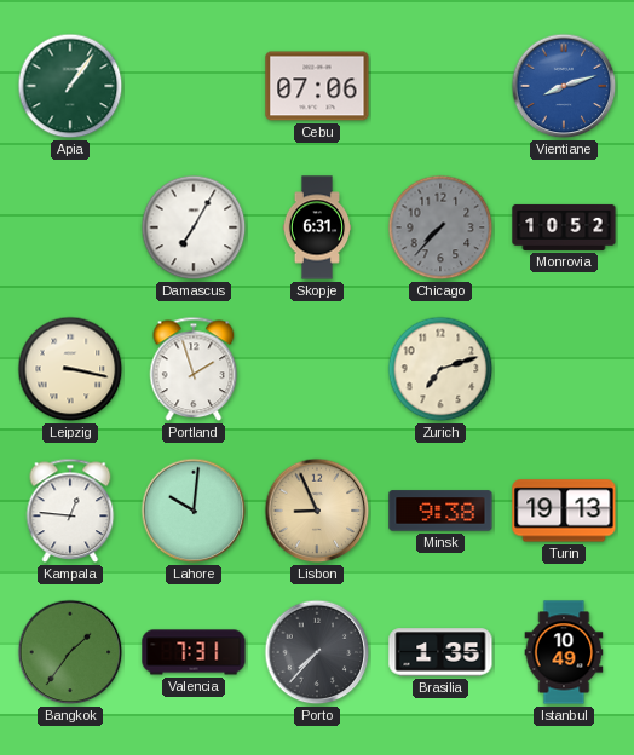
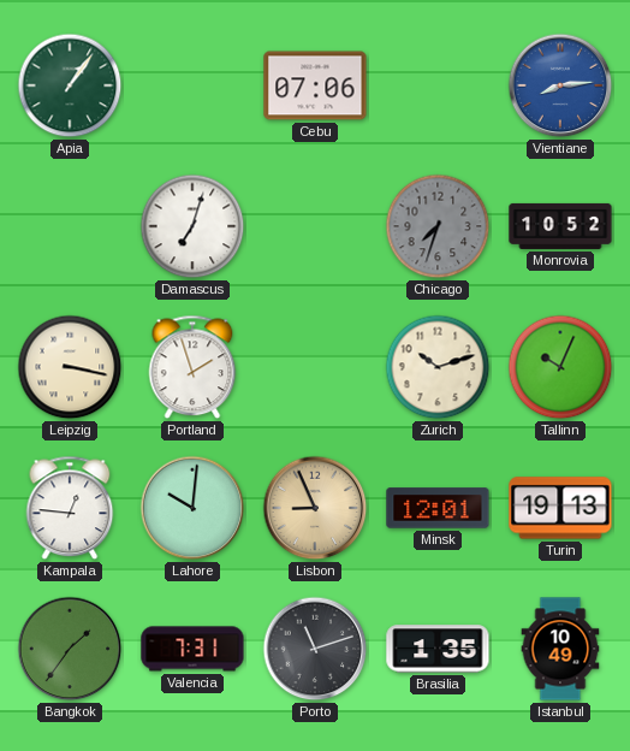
Vientiane: 8:12 -> 8:14
Damascus: 7:05 -> 7:03
Skopje: 6:31 -> none
Chicago: 7:37 -> 7:33
Zurich: 7:12 -> 10:12
Tallinn: none -> 10:04
Minsk: 9:38 -> 12:01
Porto: 7:37 -> 11:12
